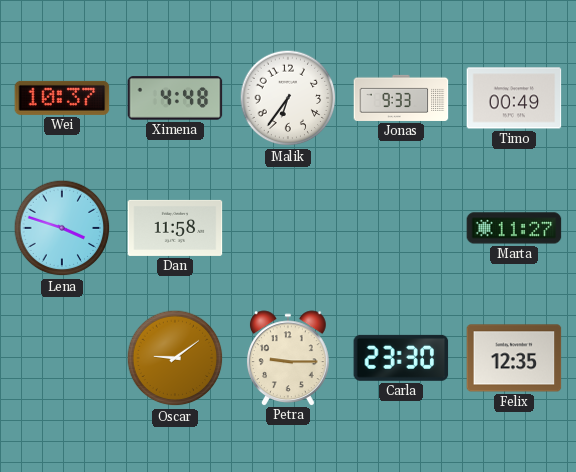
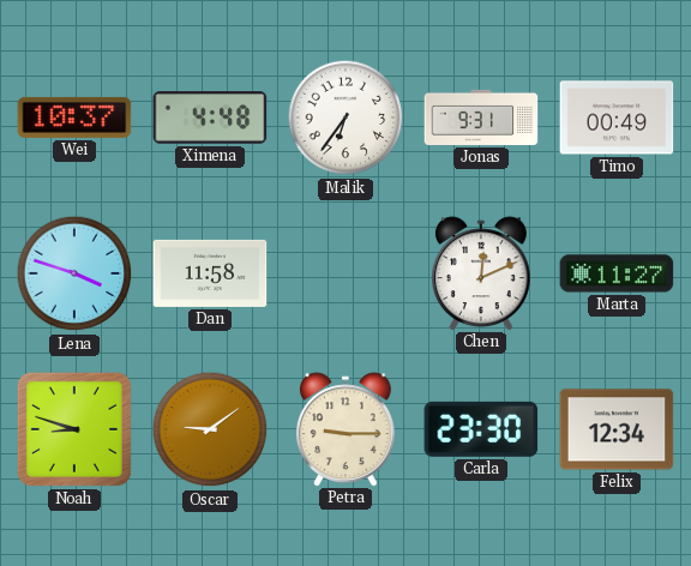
Jonas: 9:33 -> 9:31
Chen: none -> 12:11
Noah: none -> 8:48
Felix: 12:35 -> 12:34
